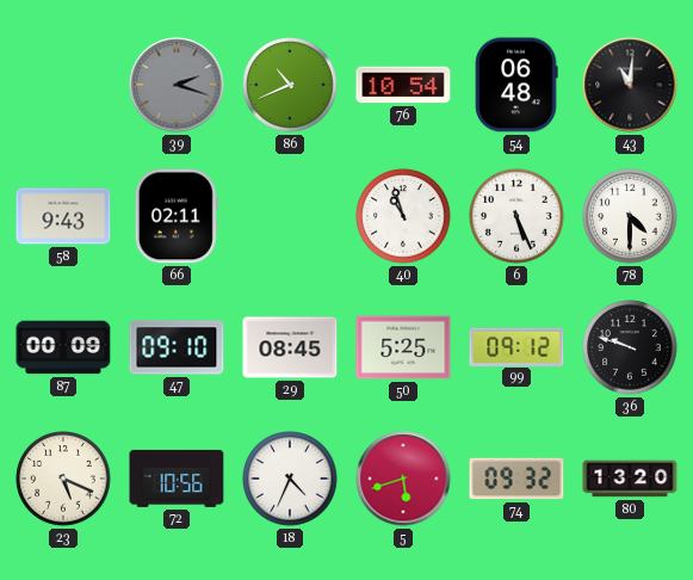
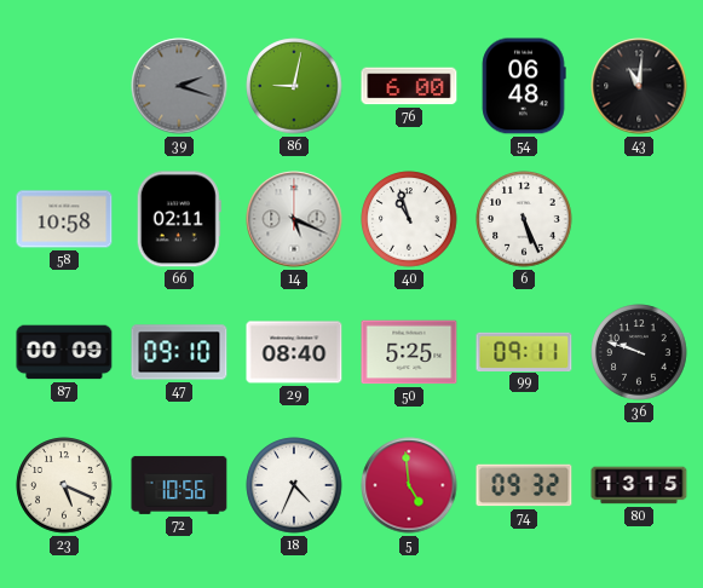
86: 10:41 -> 9:02
76: 10:54 -> 6:00
58: 9:43 -> 10:58
14: none -> 5:19
78: 4:30 -> none
29: 08:45 -> 08:40
99: 09:12 -> 09:11
5: 5:42 -> 4:59
80: 13:20 -> 13:15
